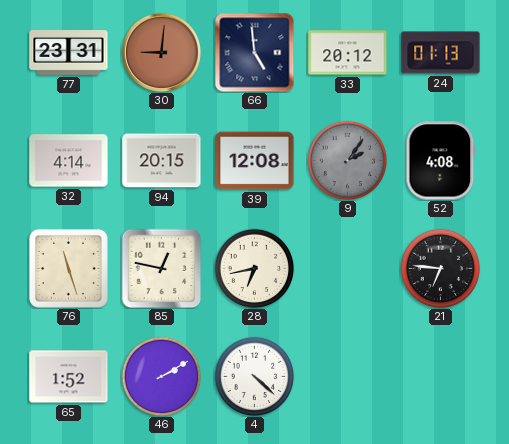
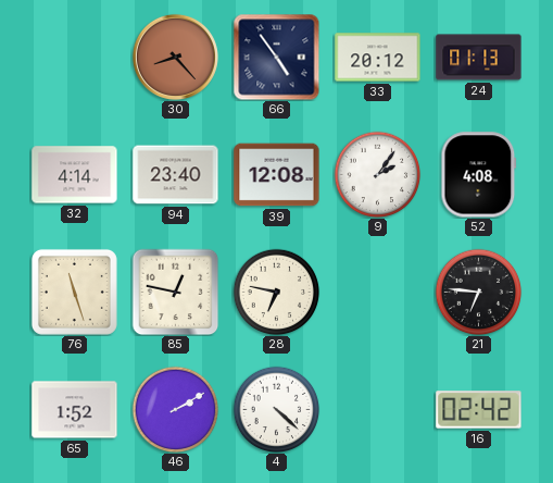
77: 23:31 -> none
30: 9:01 -> 8:23
66: 4:59 -> 4:54
94: 20:15 -> 23:40
9 dial: grey -> white
28: 6:43 -> 6:47
16: none -> 02:42
